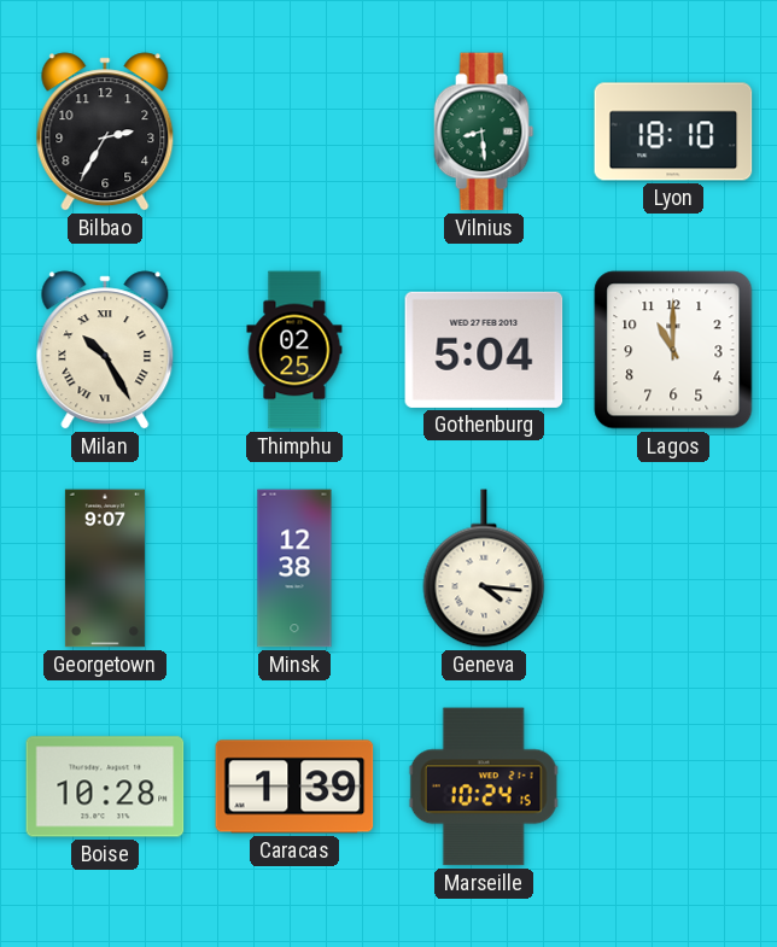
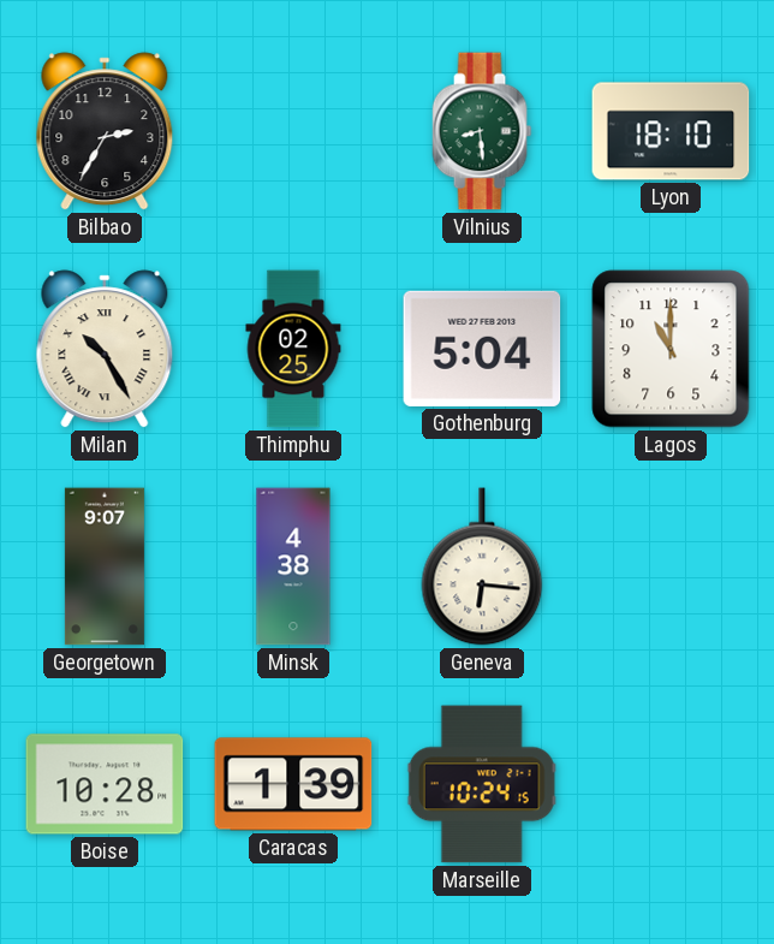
Minsk: 12:38 -> 4:38
Geneva: 4:16 -> 6:16
